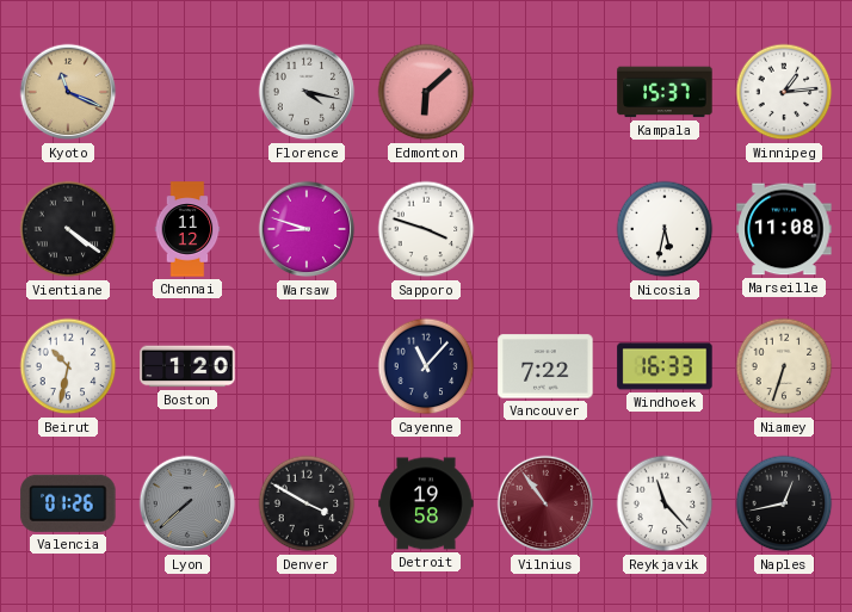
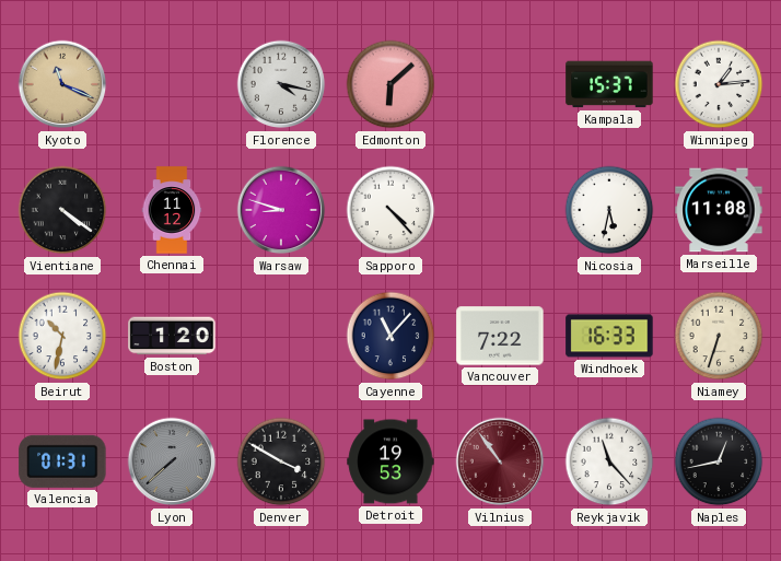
Sapporo: 3:48 -> 4:23
Valencia: 01:26 -> 01:31
Detroit: 19:58 -> 19:53
